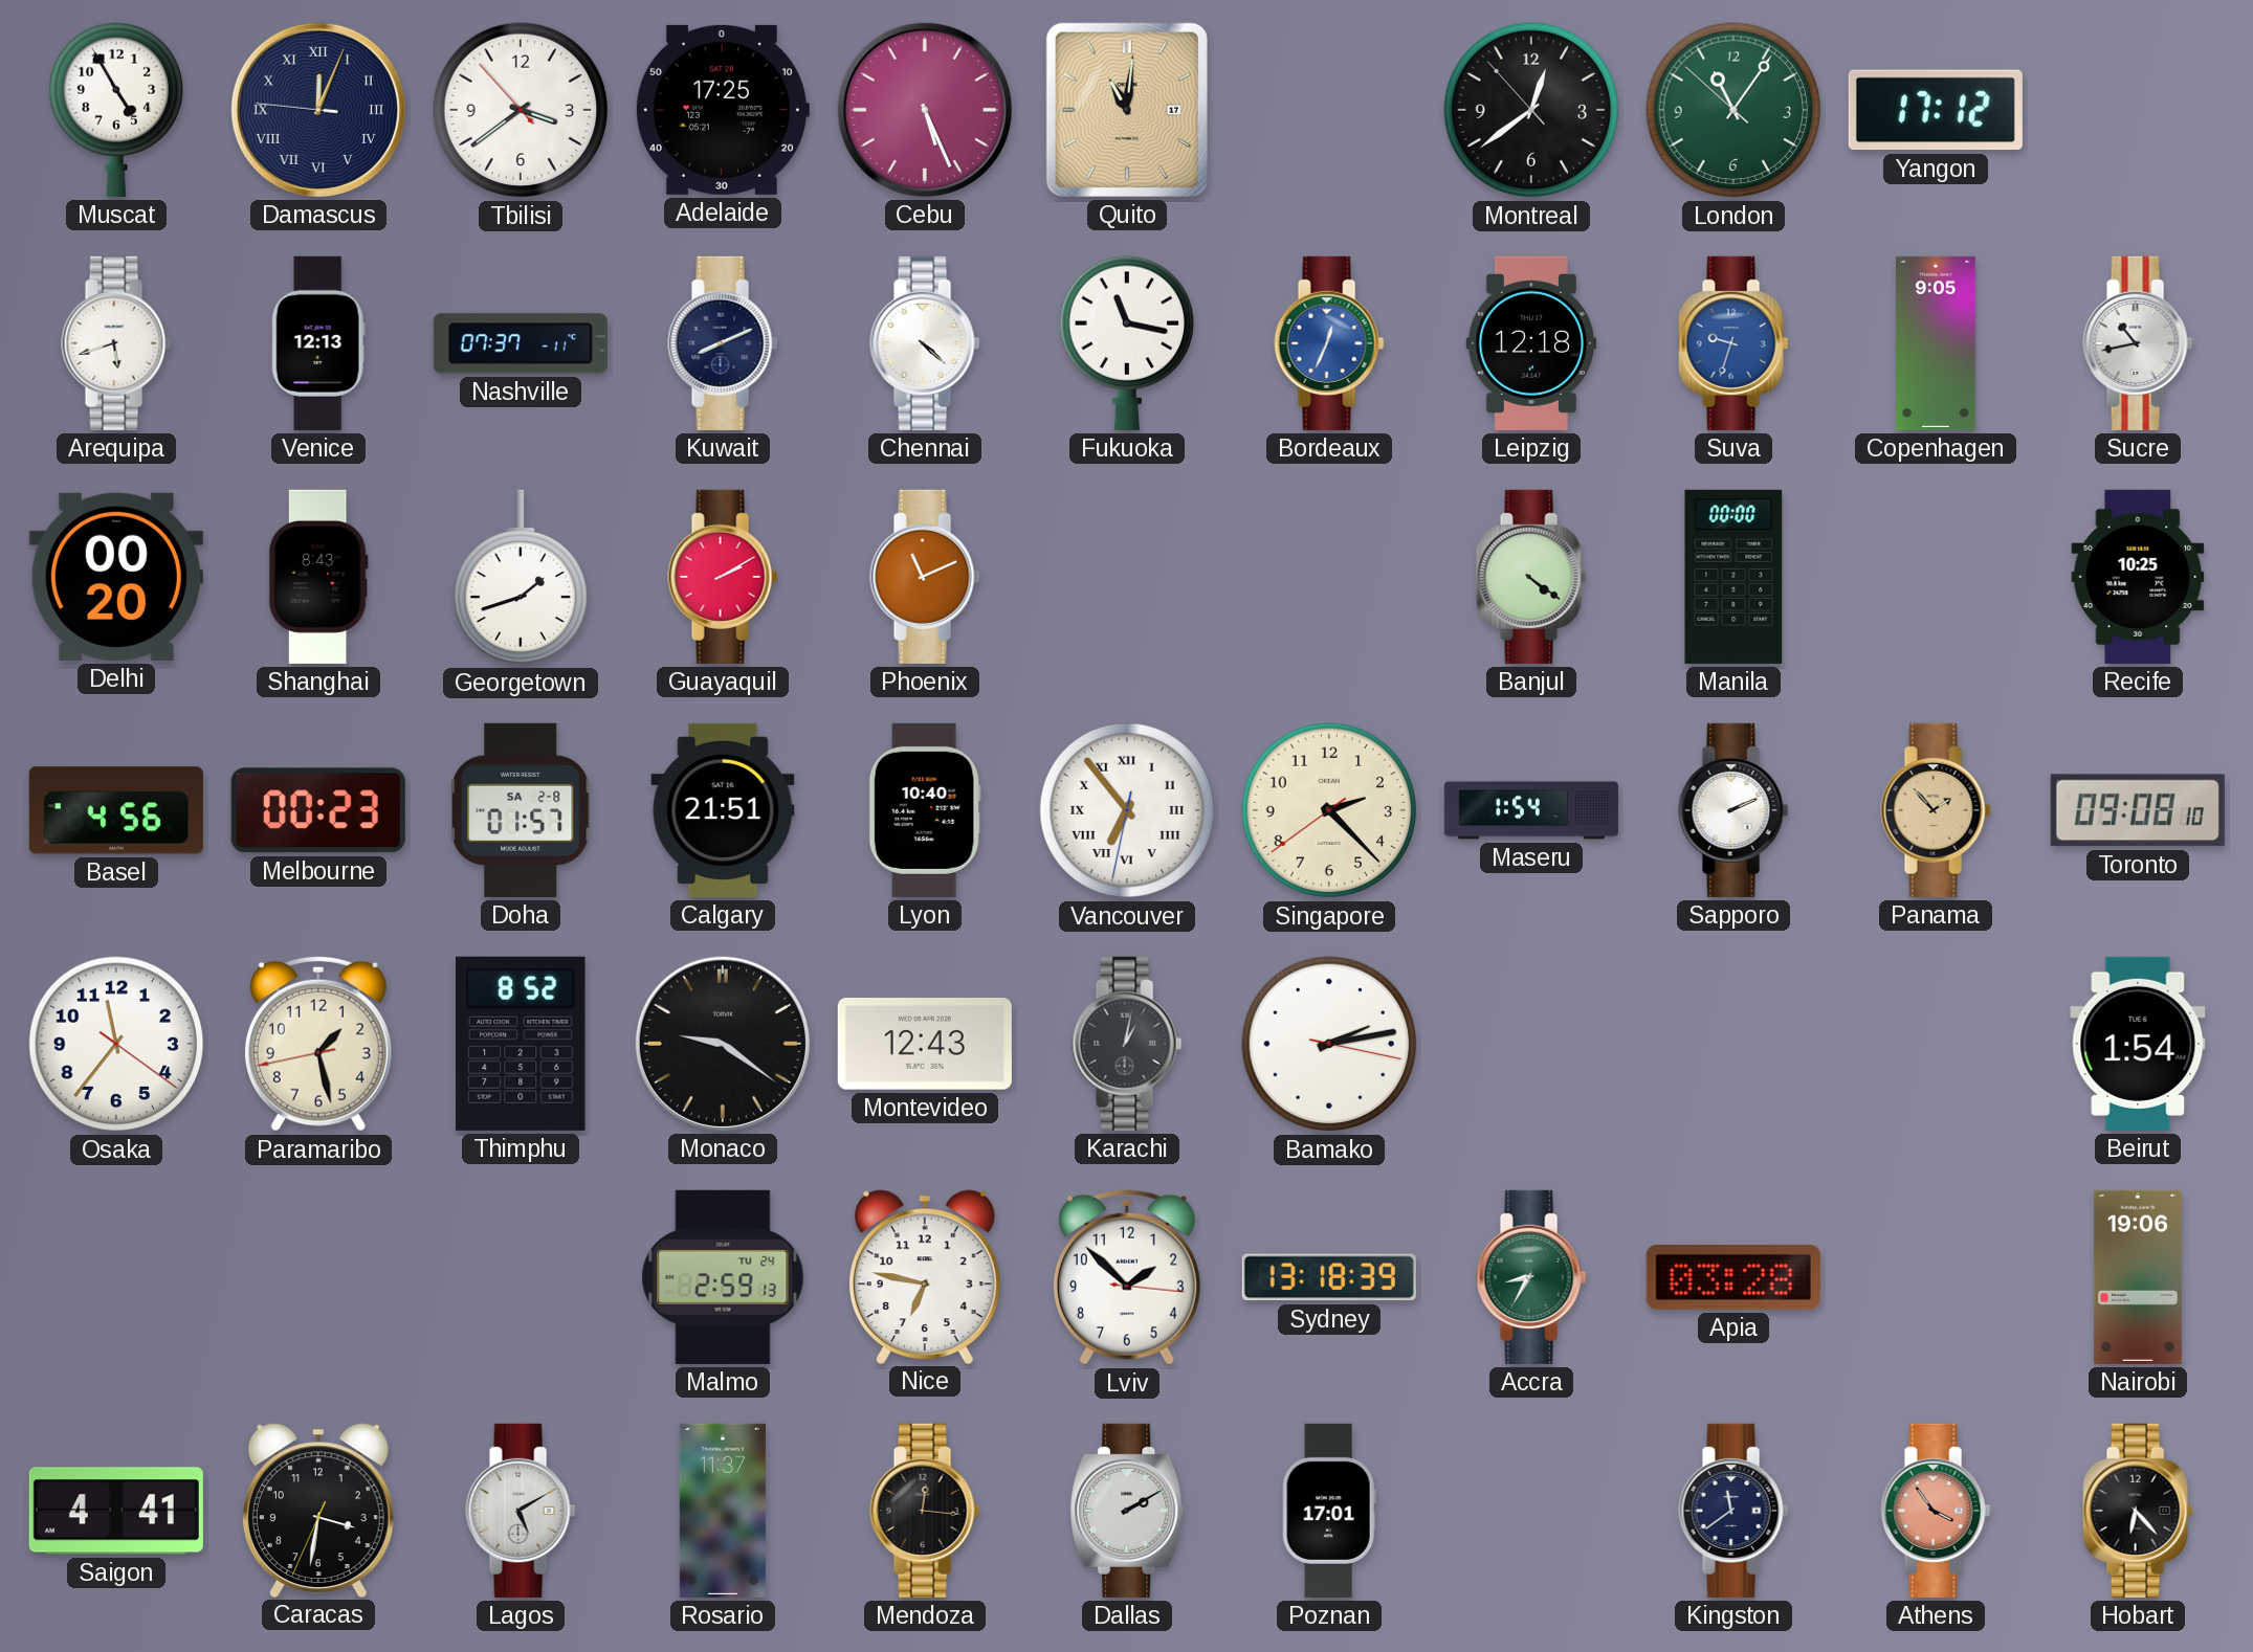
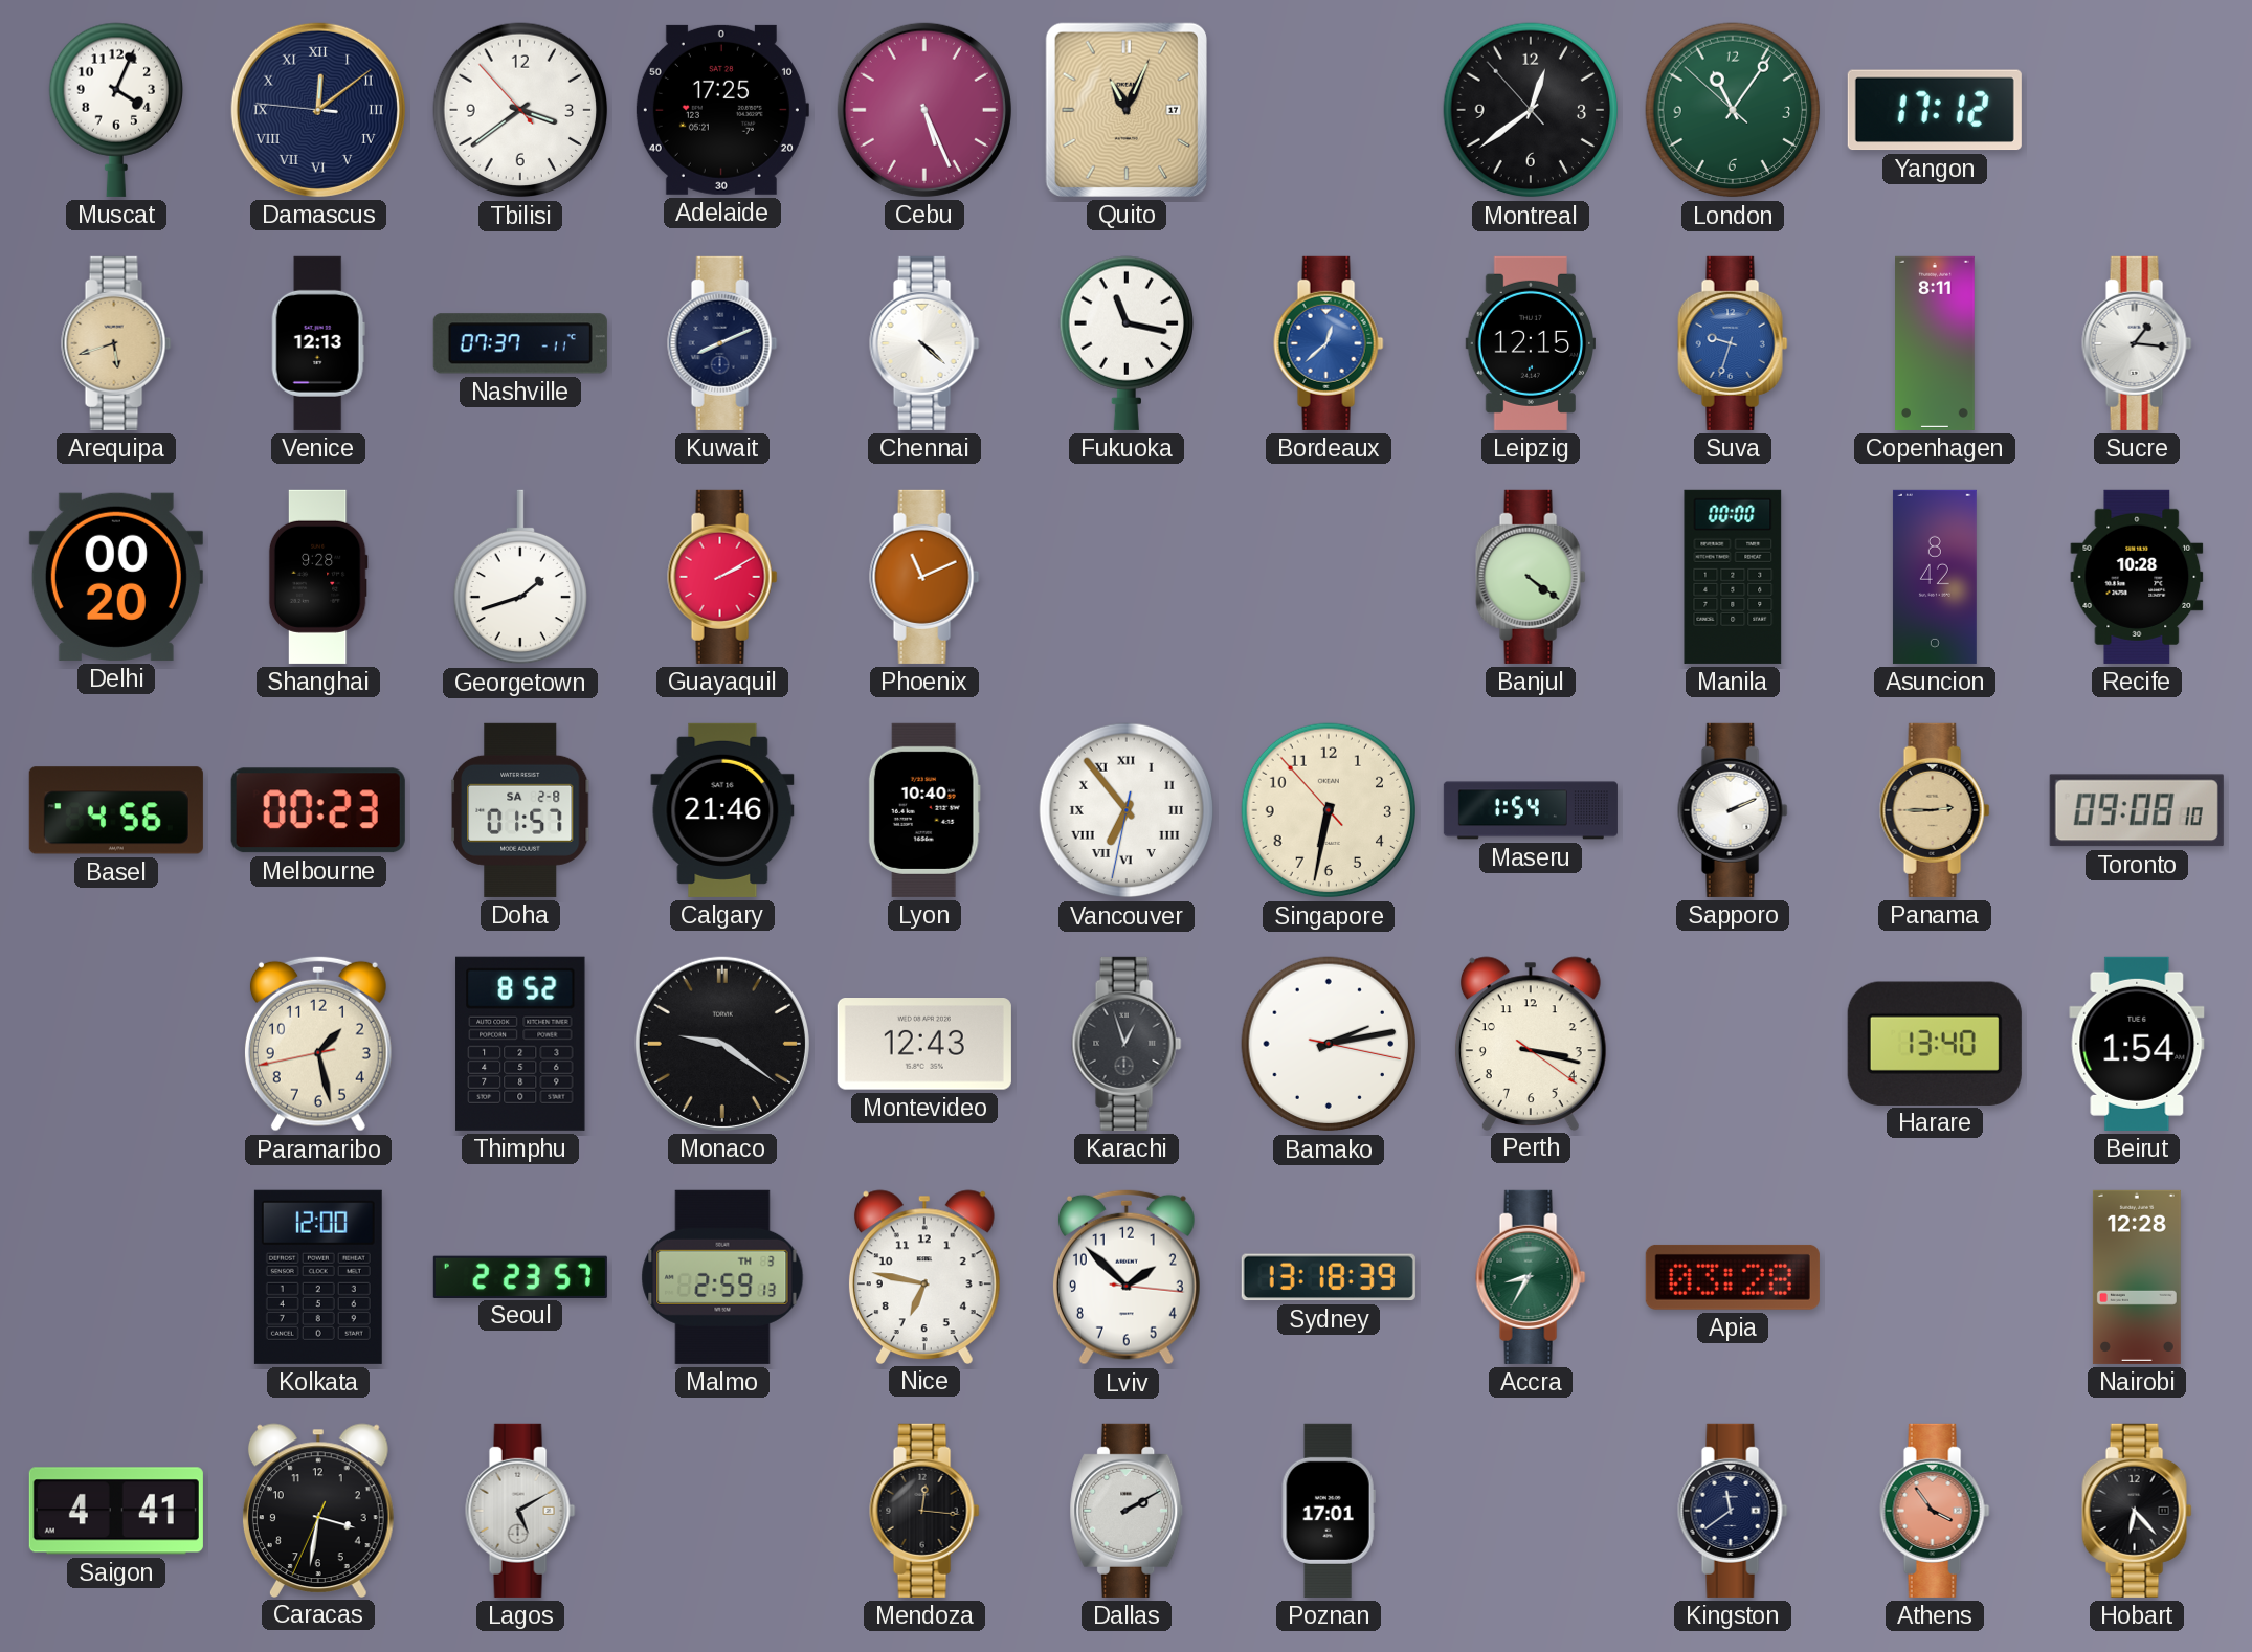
Muscat: 4:55 -> 4:04
Damascus: 12:03 -> 12:08
Quito: 11:01 -> 11:04
Arequipa dial: white -> champagne
Bordeaux: 12:34 -> 12:38
Leipzig: 12:18 -> 12:15
Copenhagen: 9:05 -> 8:11
Sucre: 10:43 -> 1:16
Shanghai: 8:43 -> 9:28
Asuncion: none -> 8:42
Recife: 10:25 -> 10:28
Calgary: 21:51 -> 21:46
Singapore: 2:22 -> 6:31
Panama: 1:53 -> 2:45
Osaka: 11:36 -> none
Karachi: 1:02 -> 12:57
Perth: none -> 3:17
Harare: none -> 13:40
Kolkata: none -> 12:00
Seoul: none -> 2:23
Malmo date: TU 24 -> TH 3
Nairobi: 19:06 -> 12:28
Rosario: 11:37 -> none
